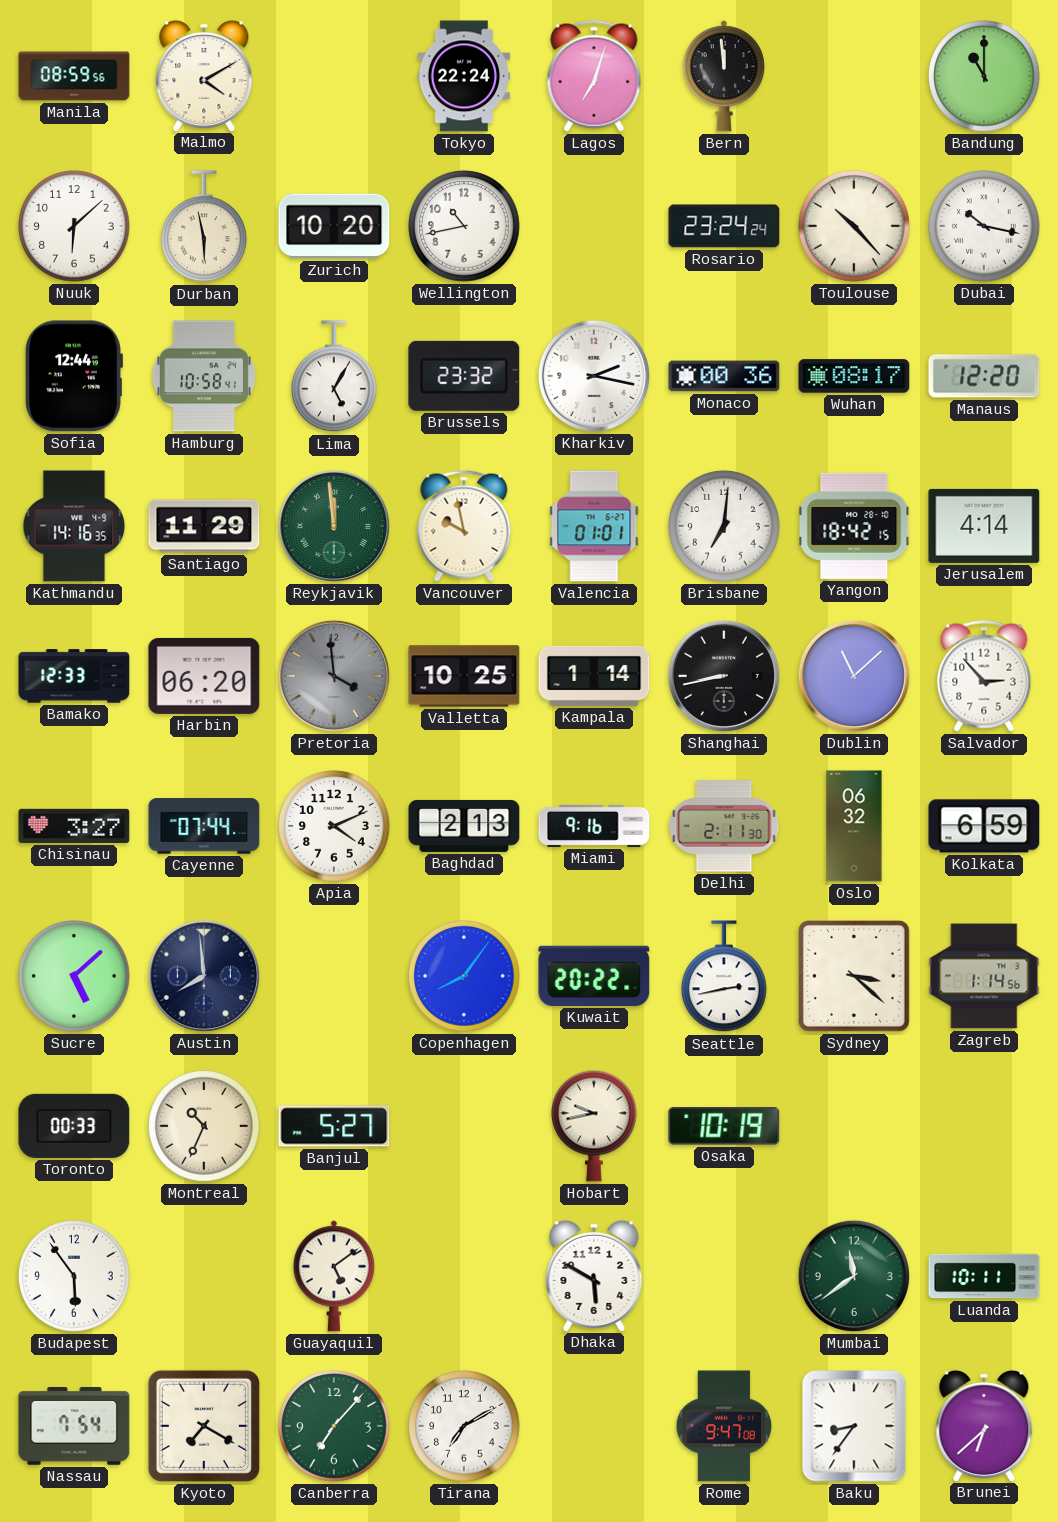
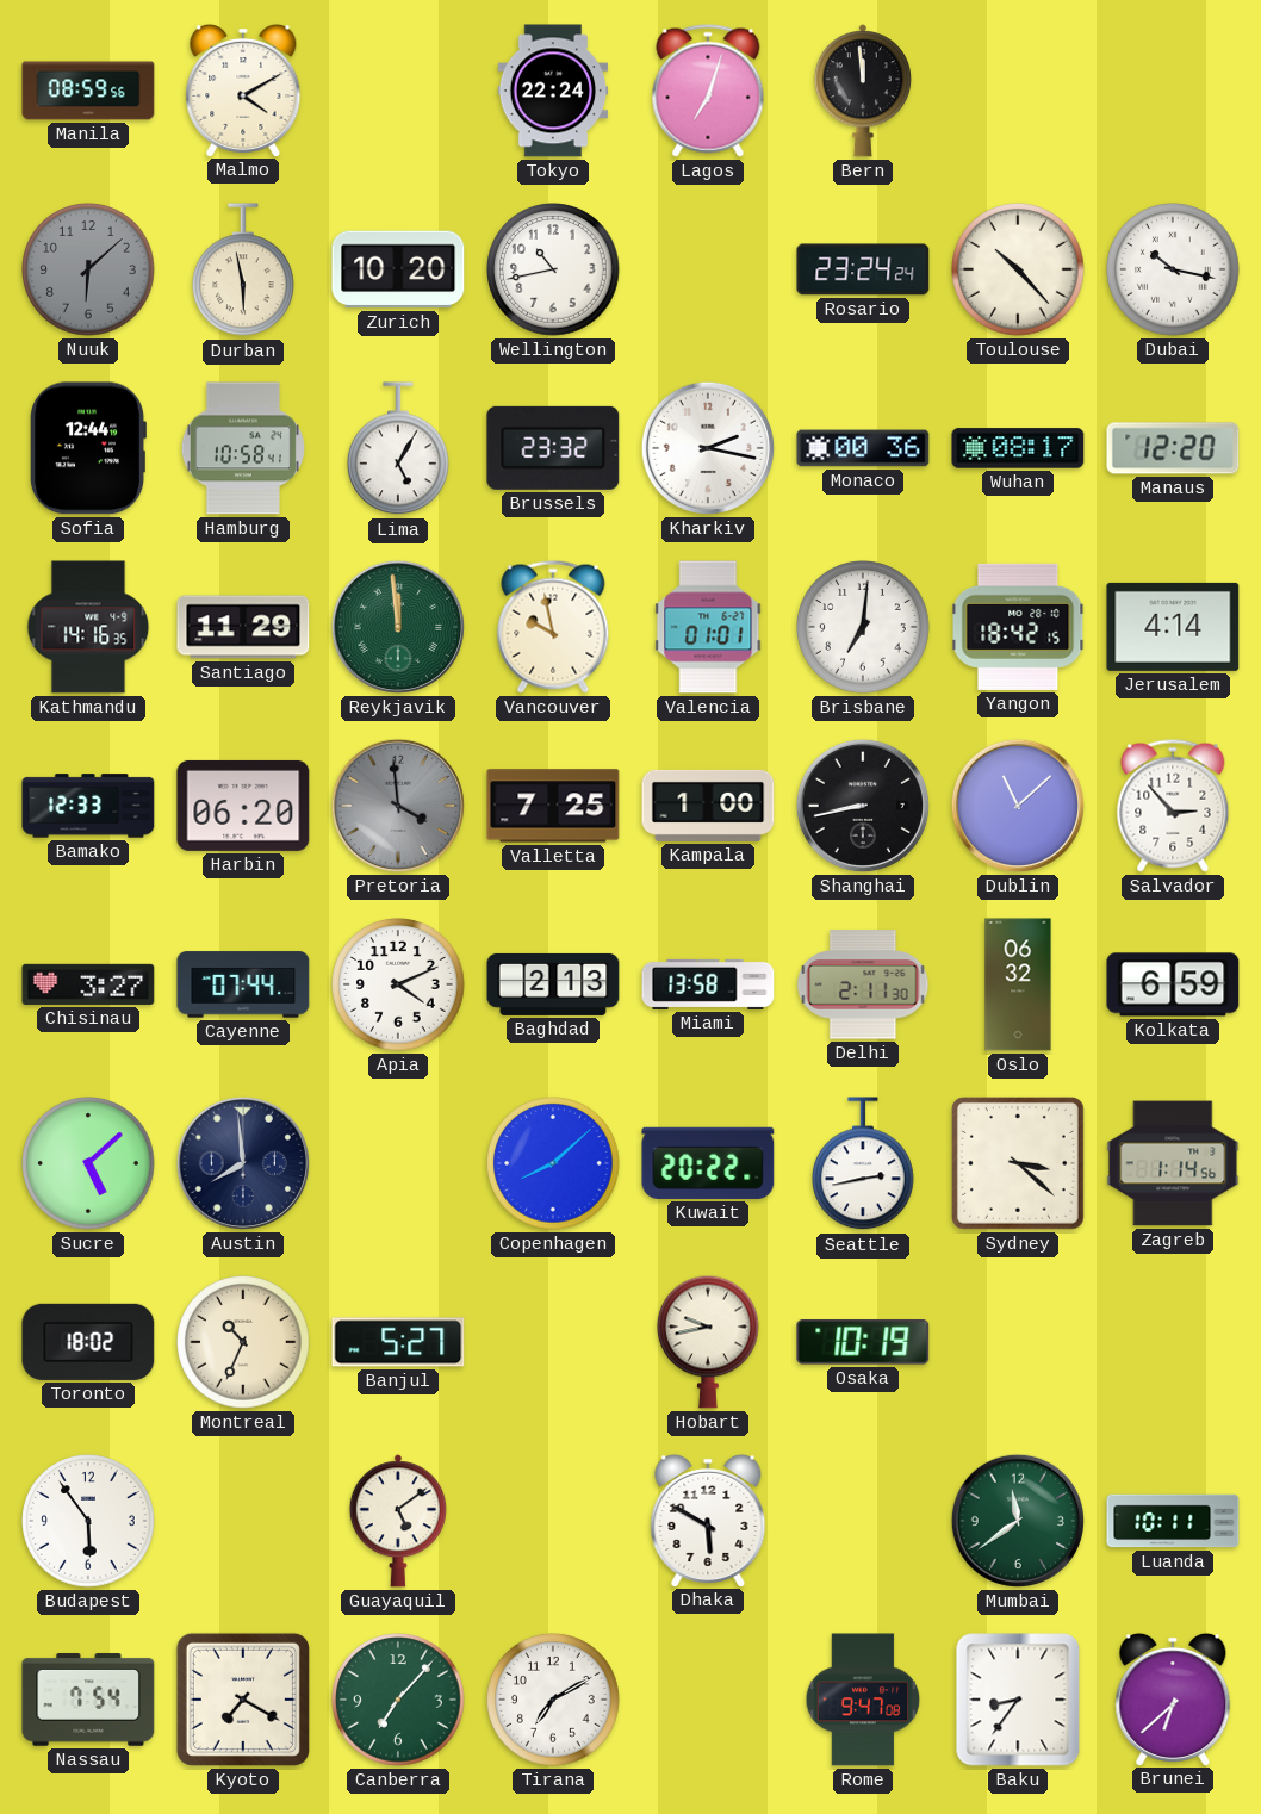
Bandung: 11:00 -> none
Nuuk dial: white -> grey
Valletta: 10:25 -> 7:25
Kampala: 1:14 -> 1:00
Miami: 9:16 -> 13:58
Copenhagen: 8:06 -> 8:08
Toronto: 00:33 -> 18:02
